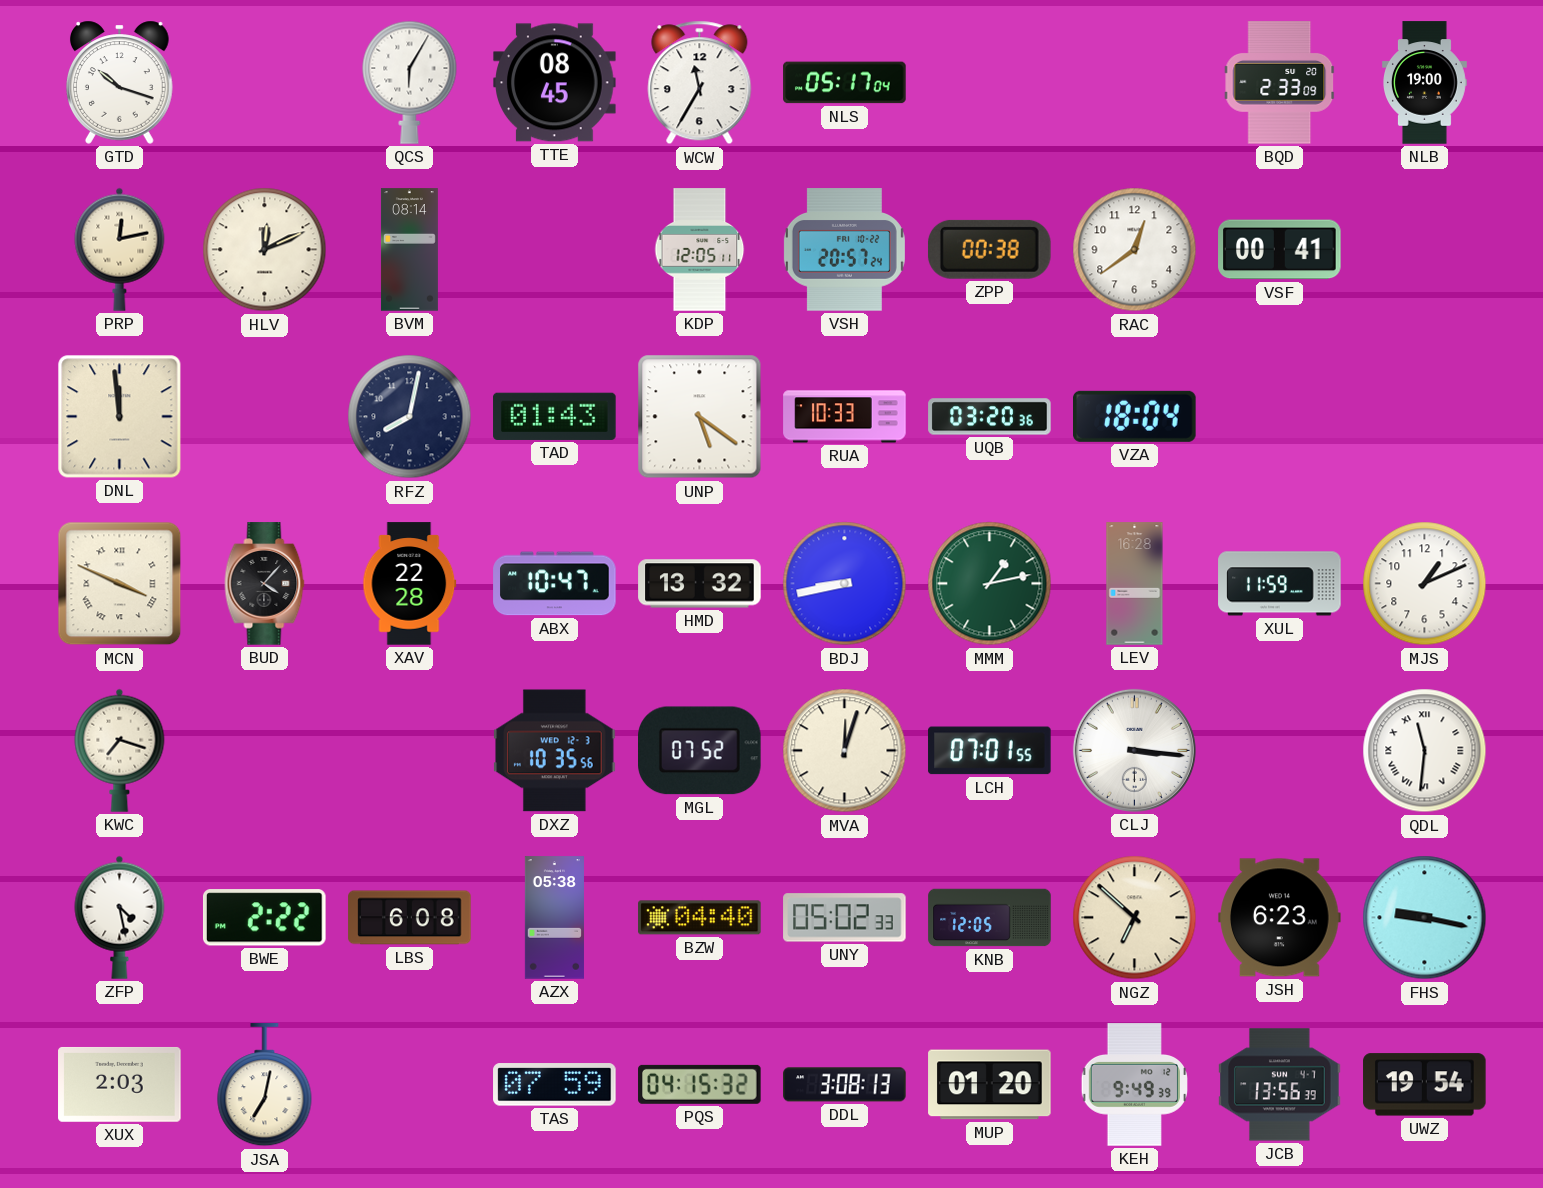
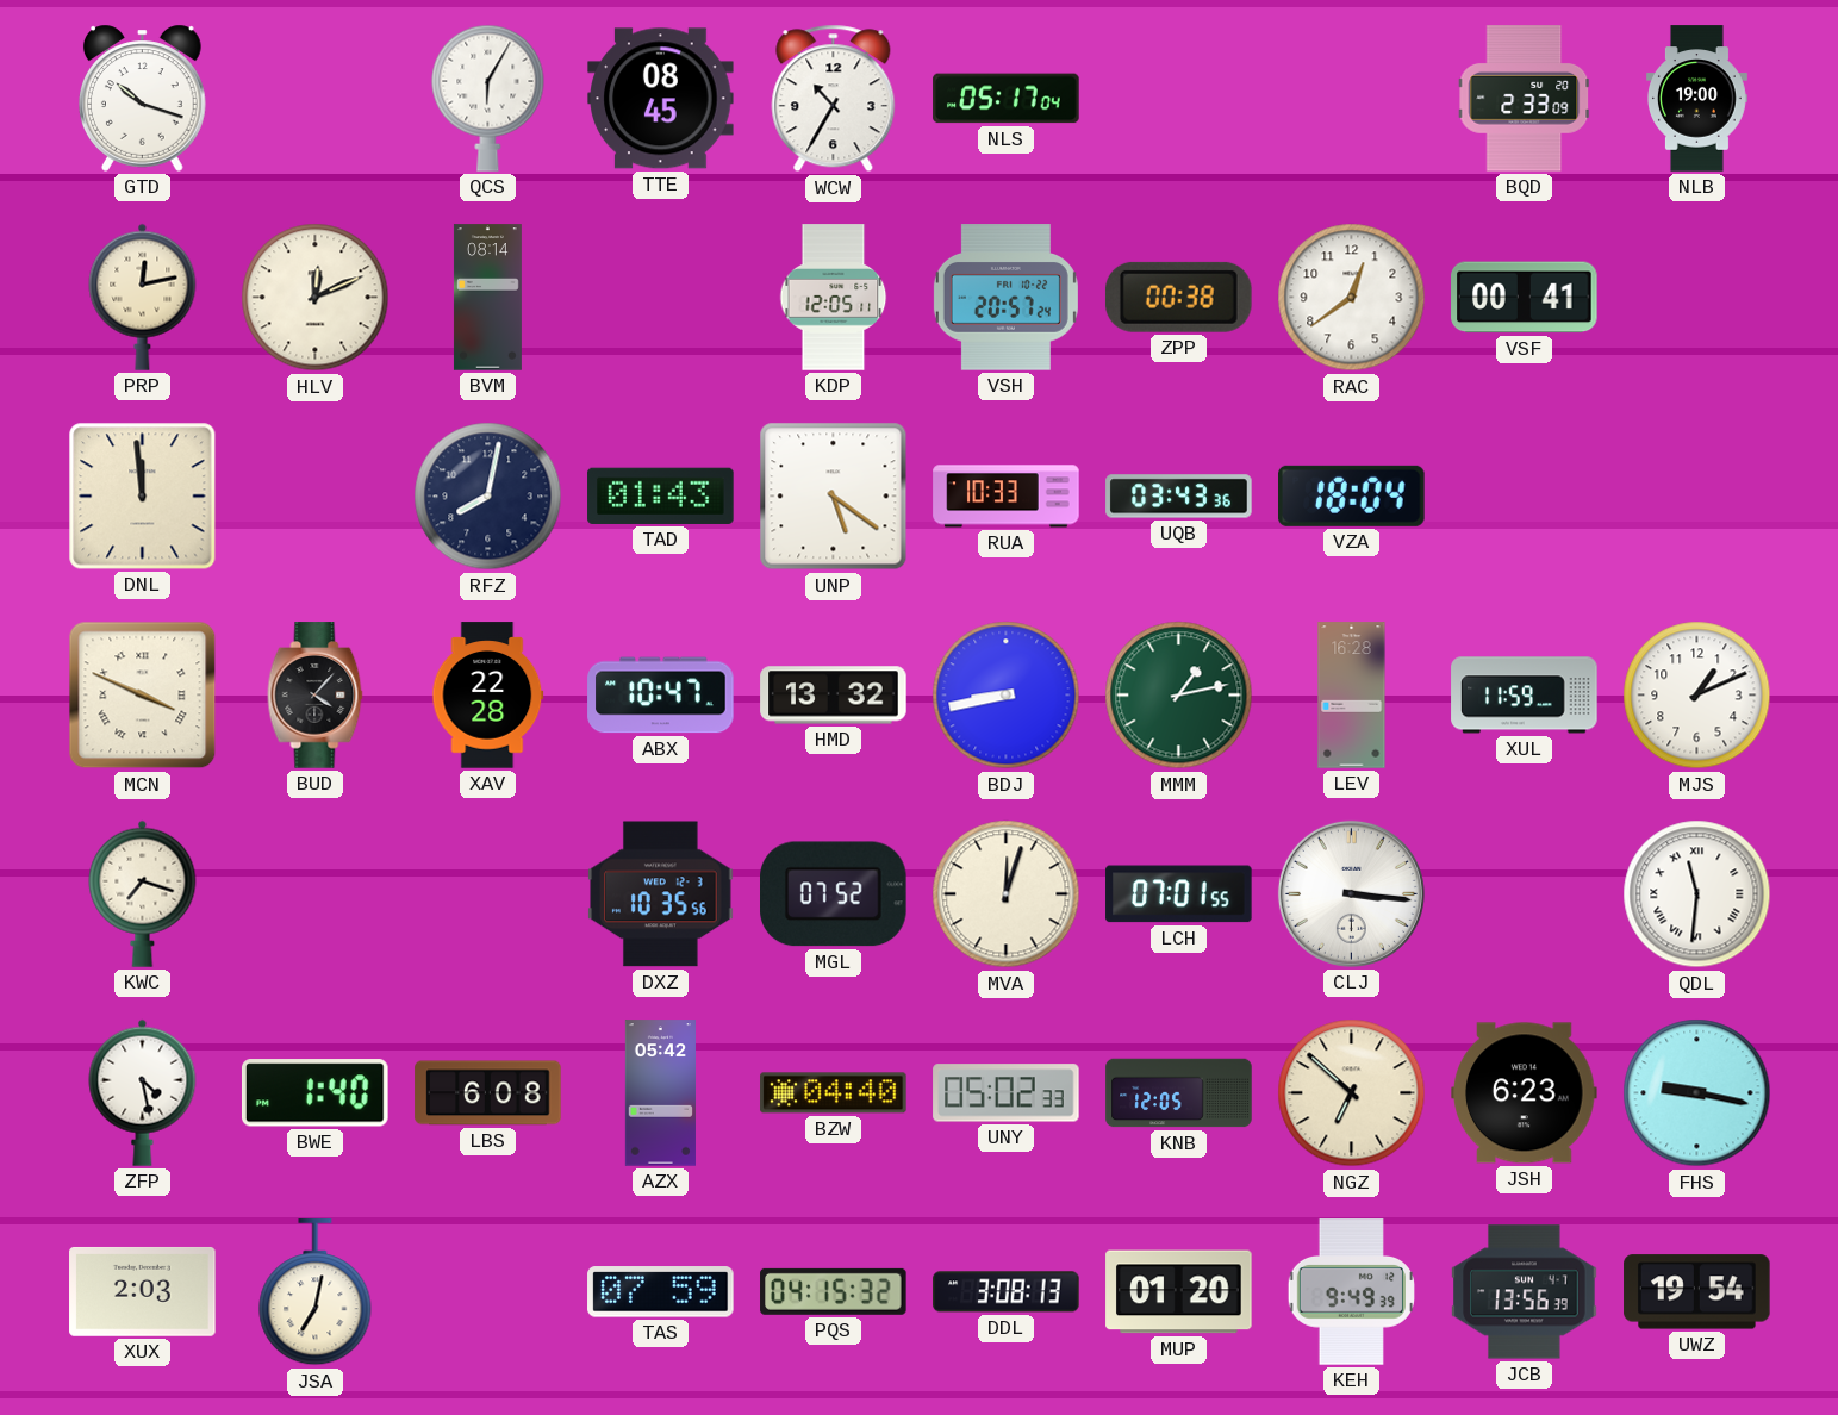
WCW: 11:35 -> 10:35
UQB: 03:20 -> 03:43
BWE: 2:22 -> 1:40
AZX: 05:38 -> 05:42
